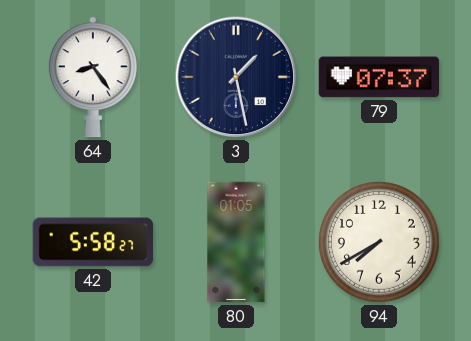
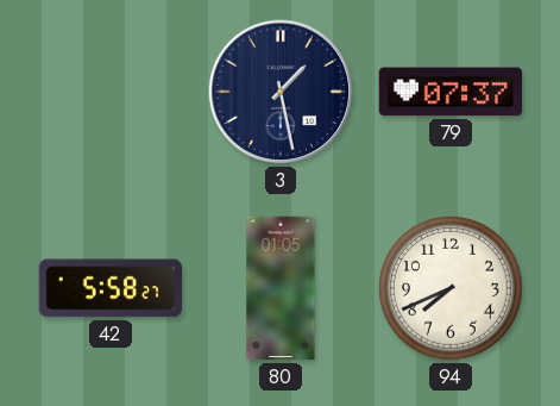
64: 8:24 -> none
94: 7:40 -> 7:41
